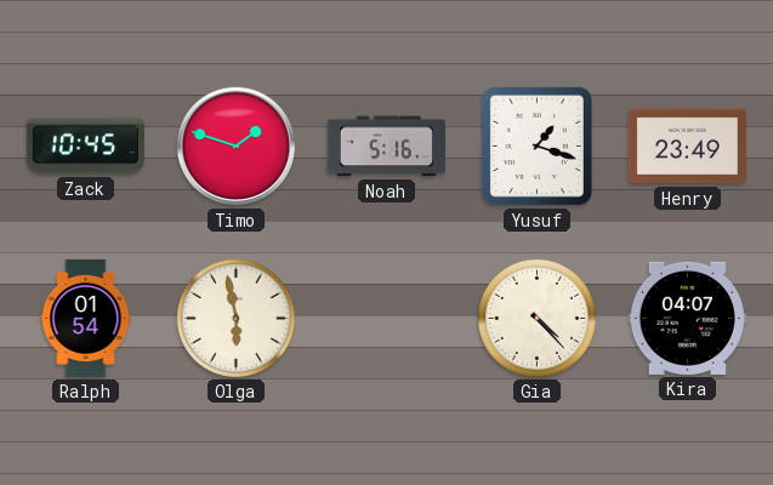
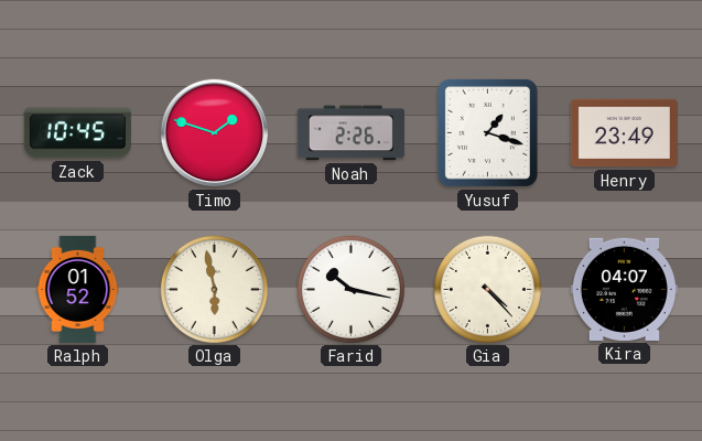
Noah: 5:16 -> 2:26
Ralph: 01:54 -> 01:52
Farid: none -> 10:17
